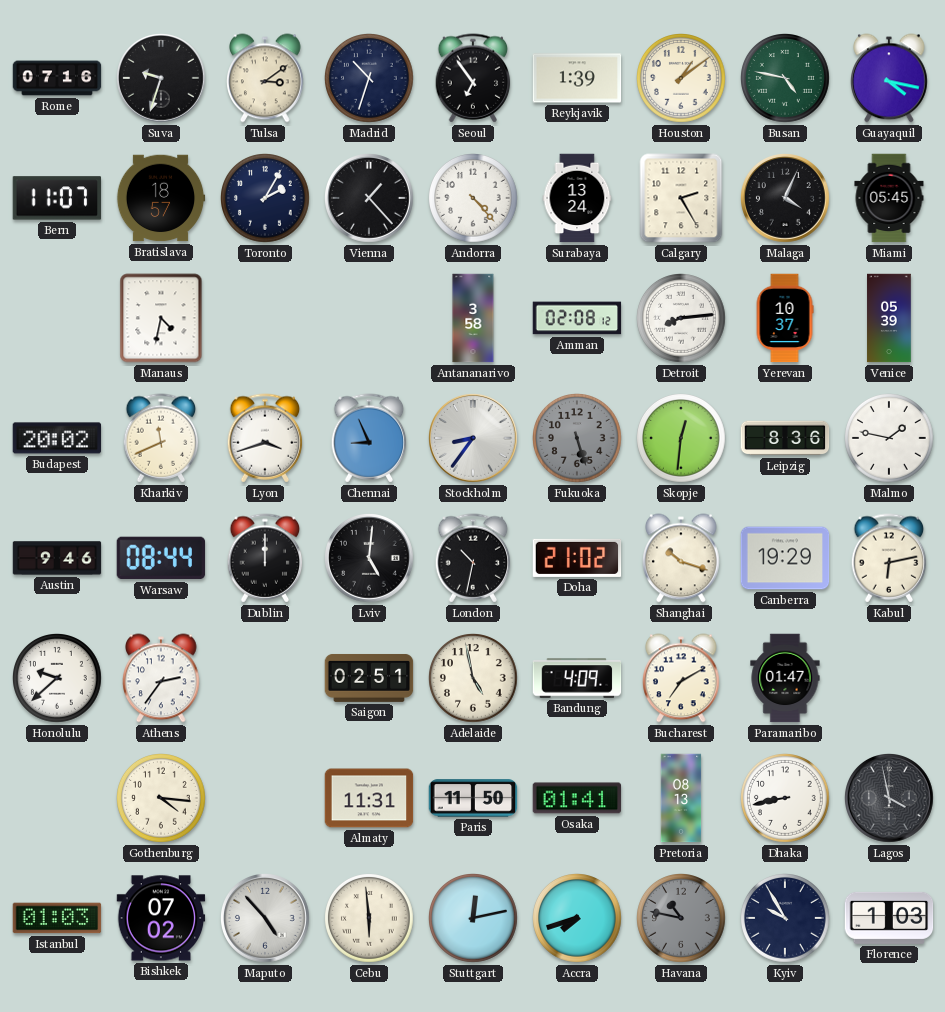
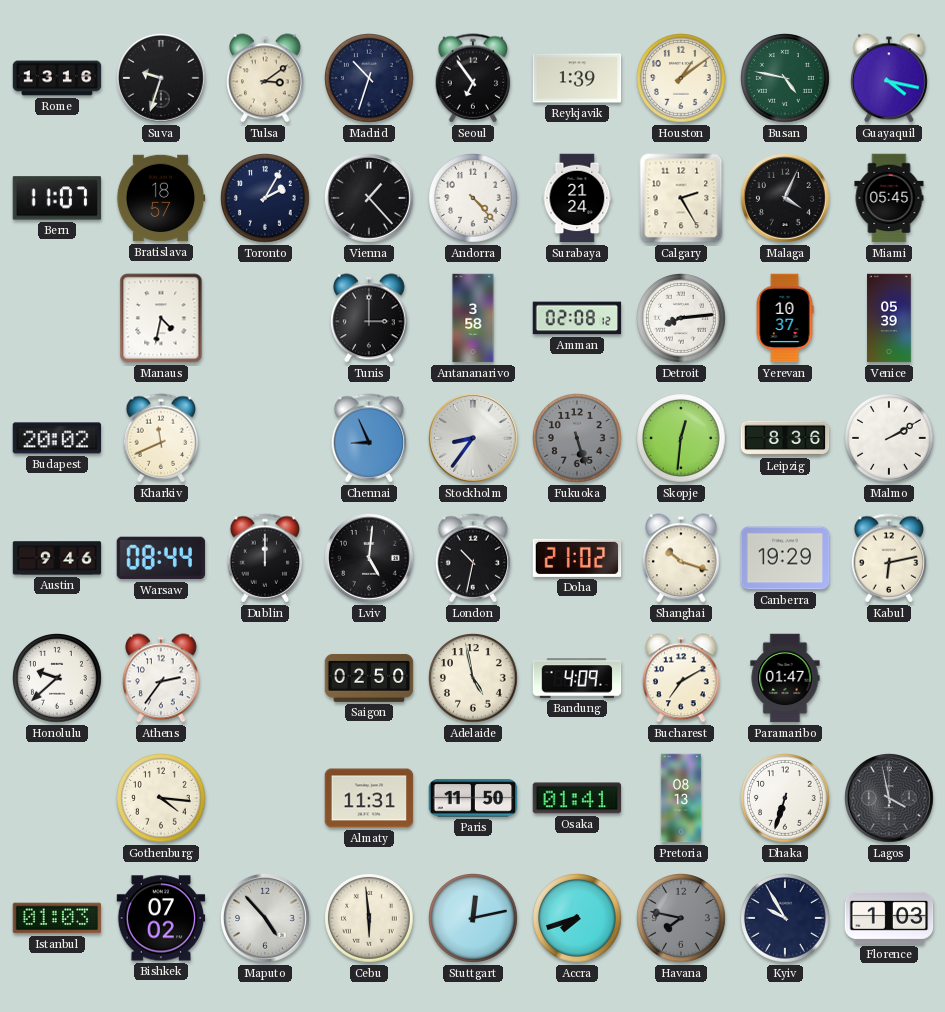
Rome: 07:16 -> 13:16
Surabaya: 13:24 -> 21:24
Tunis: none -> 3:00
Lyon: 3:42 -> none
Malmo: 1:47 -> 2:10
Saigon: 02:51 -> 02:50
Dhaka: 8:43 -> 6:33
Havana: 10:47 -> 7:47
